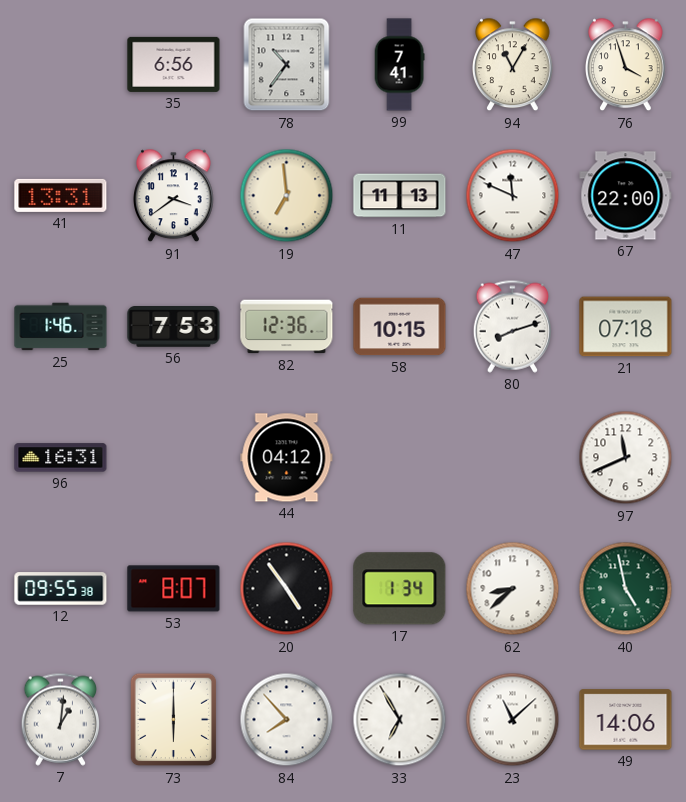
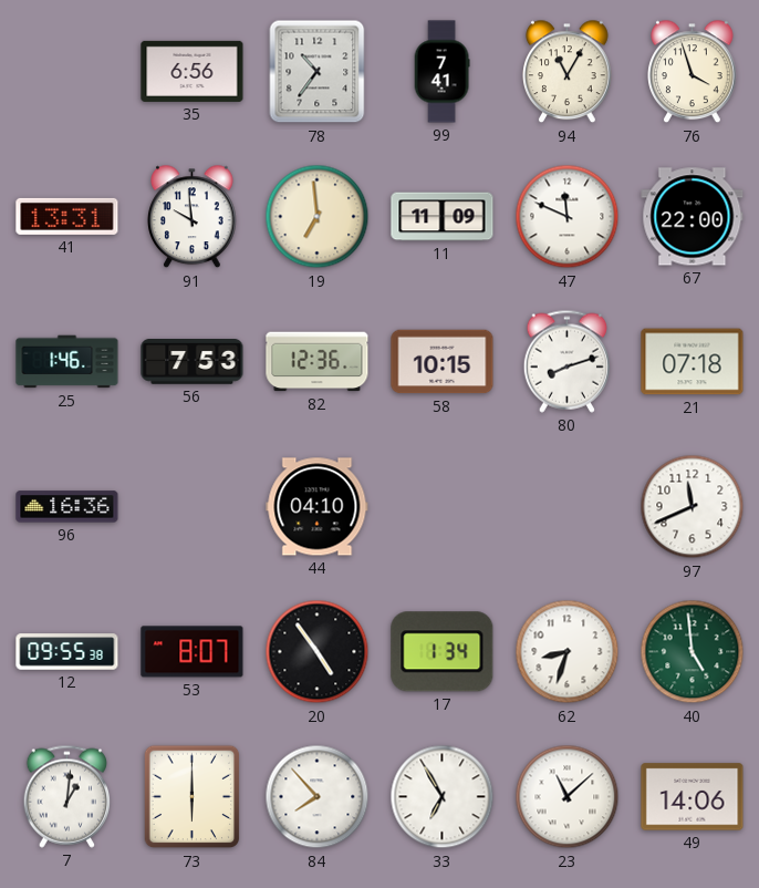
91: 3:39 -> 9:59
11: 11:13 -> 11:09
96: 16:31 -> 16:36
44: 04:12 -> 04:10
62: 8:38 -> 8:33
40: 4:58 -> 4:59
